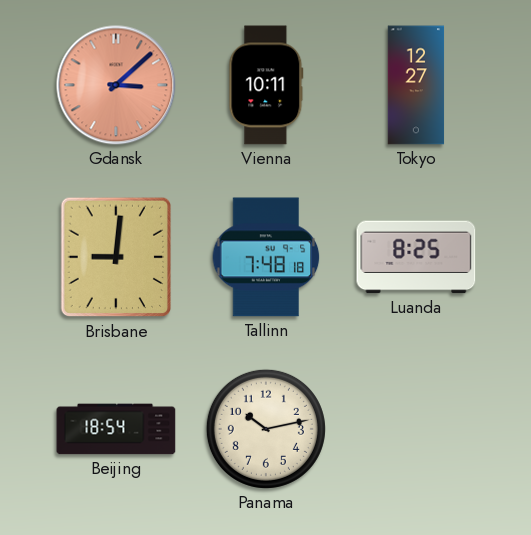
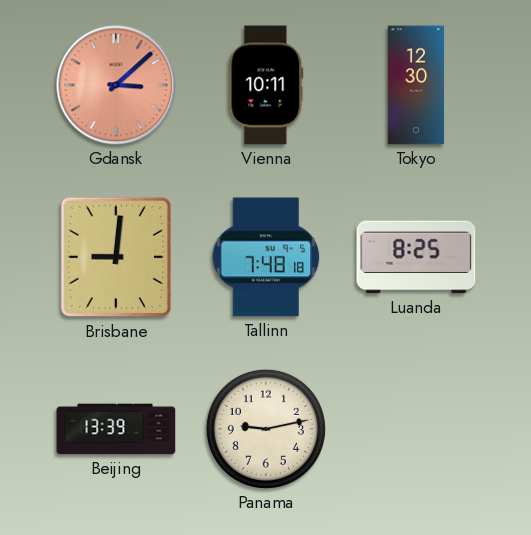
Tokyo: 12:27 -> 12:30
Beijing: 18:54 -> 13:39
Panama: 10:13 -> 9:13
